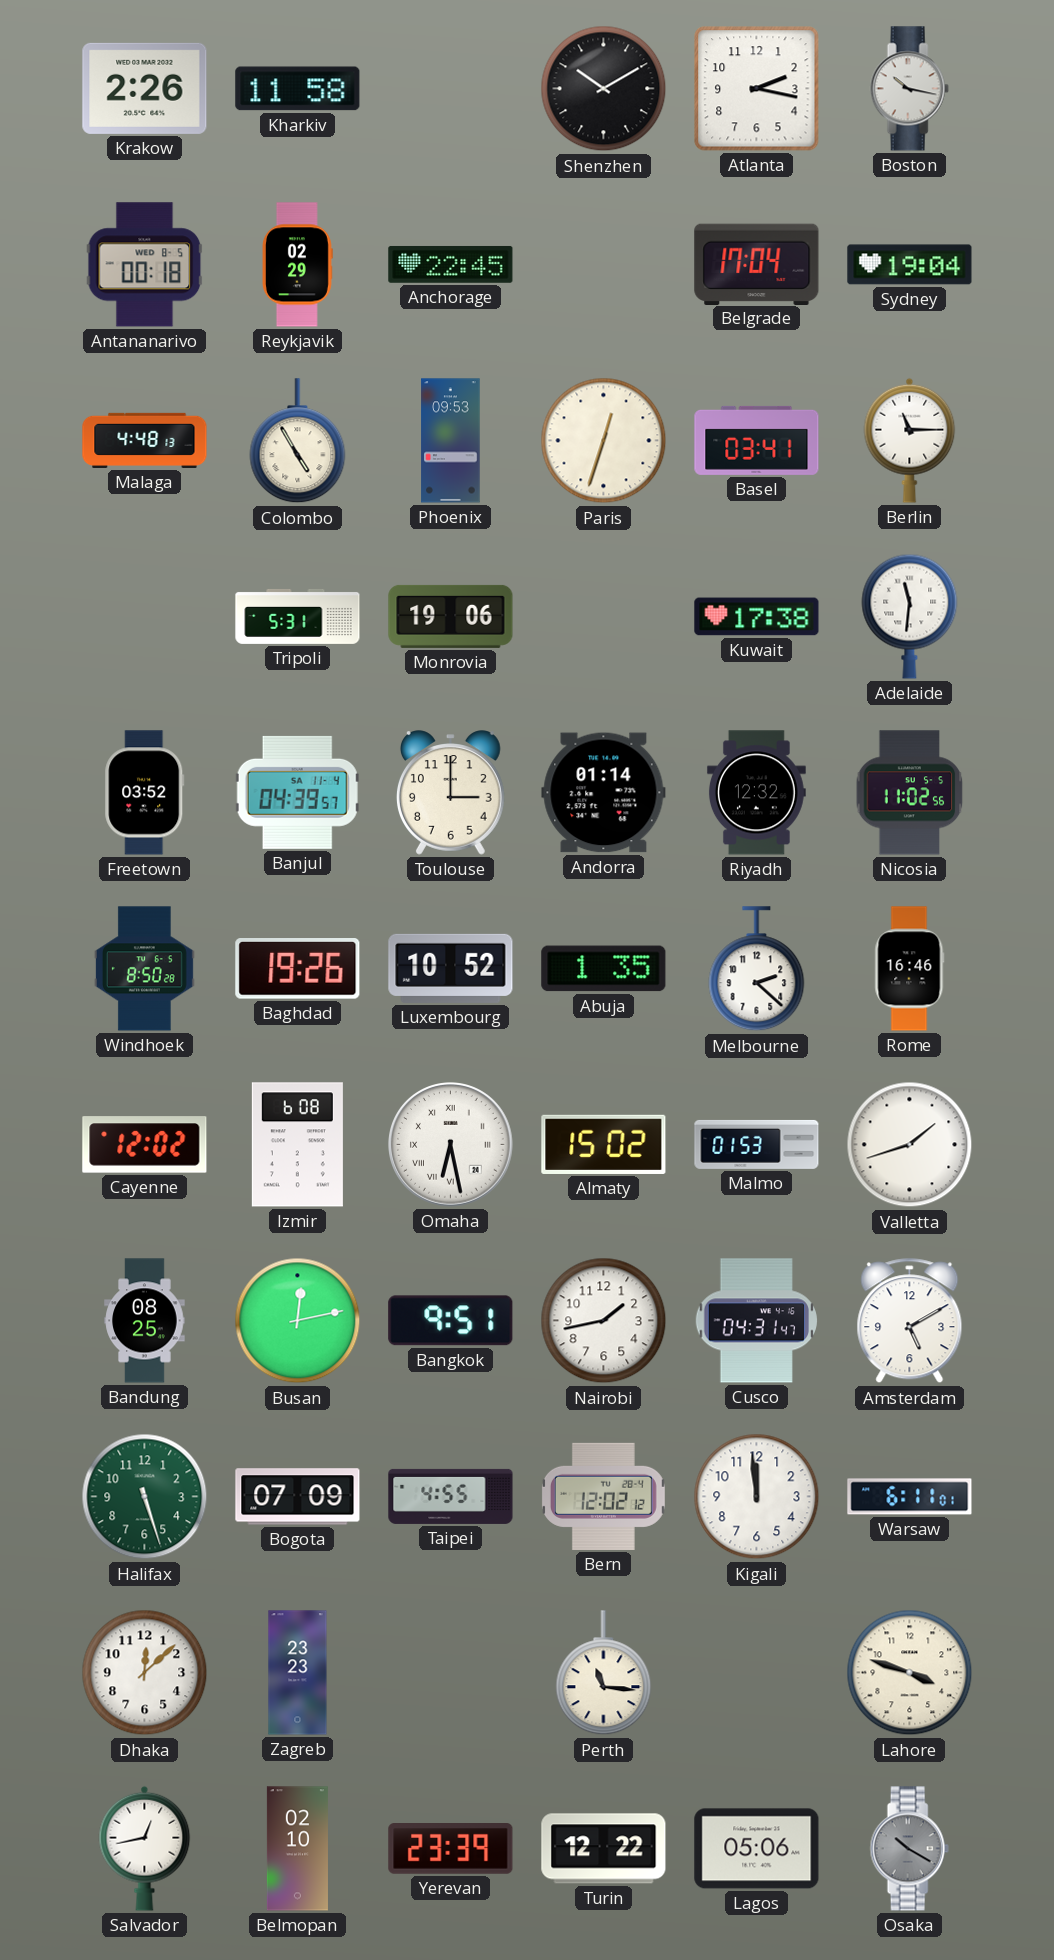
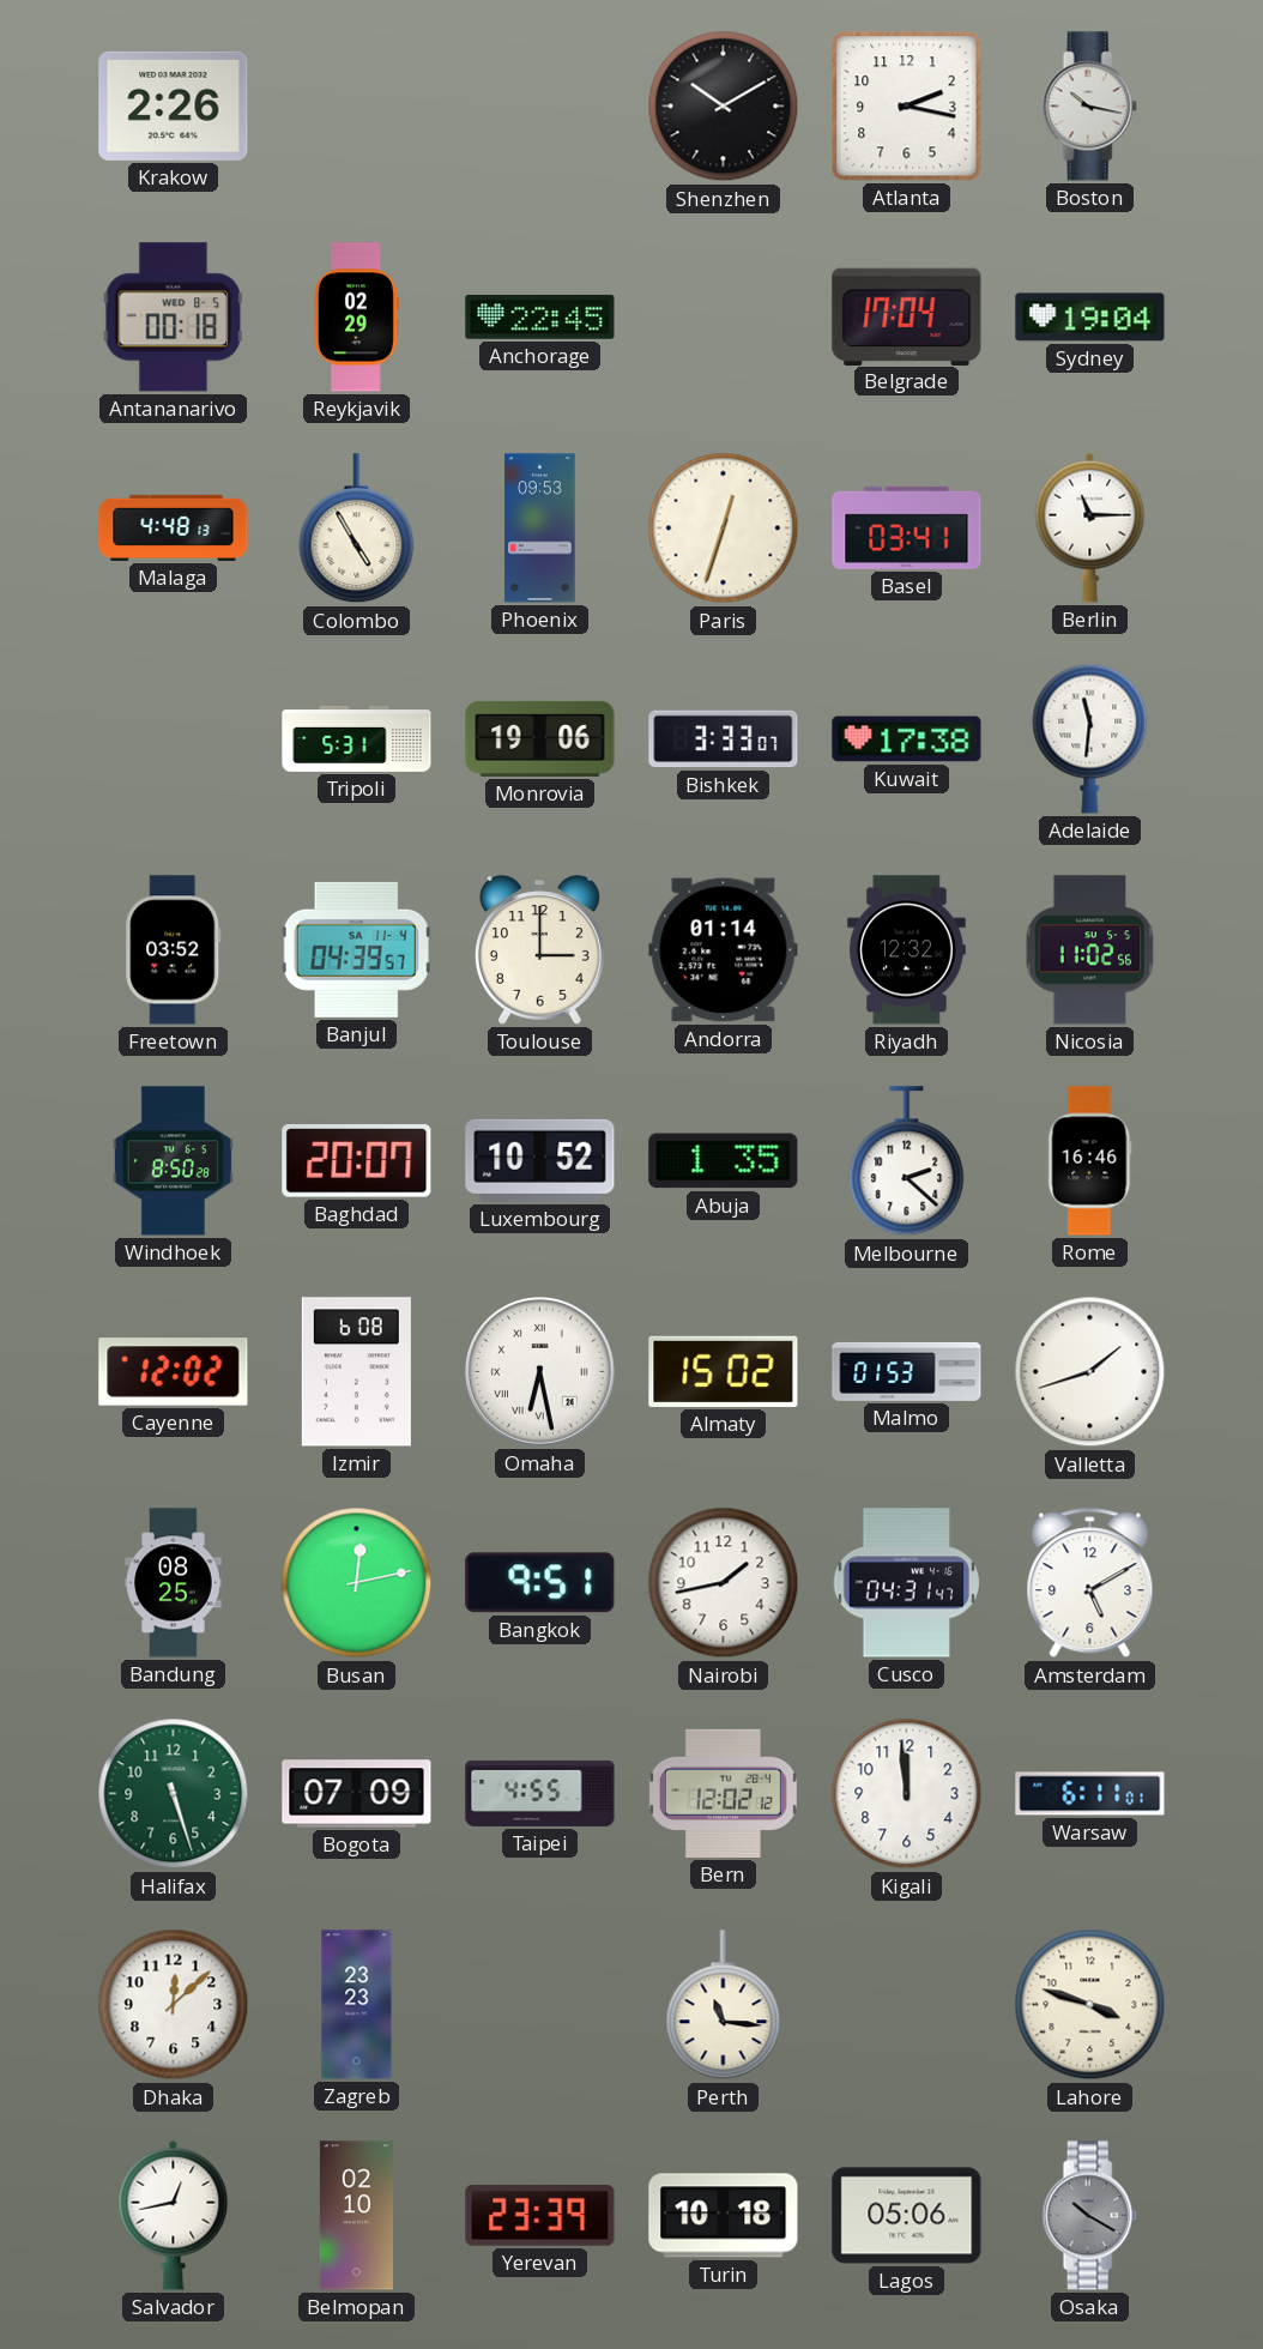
Kharkiv: 11:58 -> none
Bishkek: none -> 3:33
Baghdad: 19:26 -> 20:07
Turin: 12:22 -> 10:18
